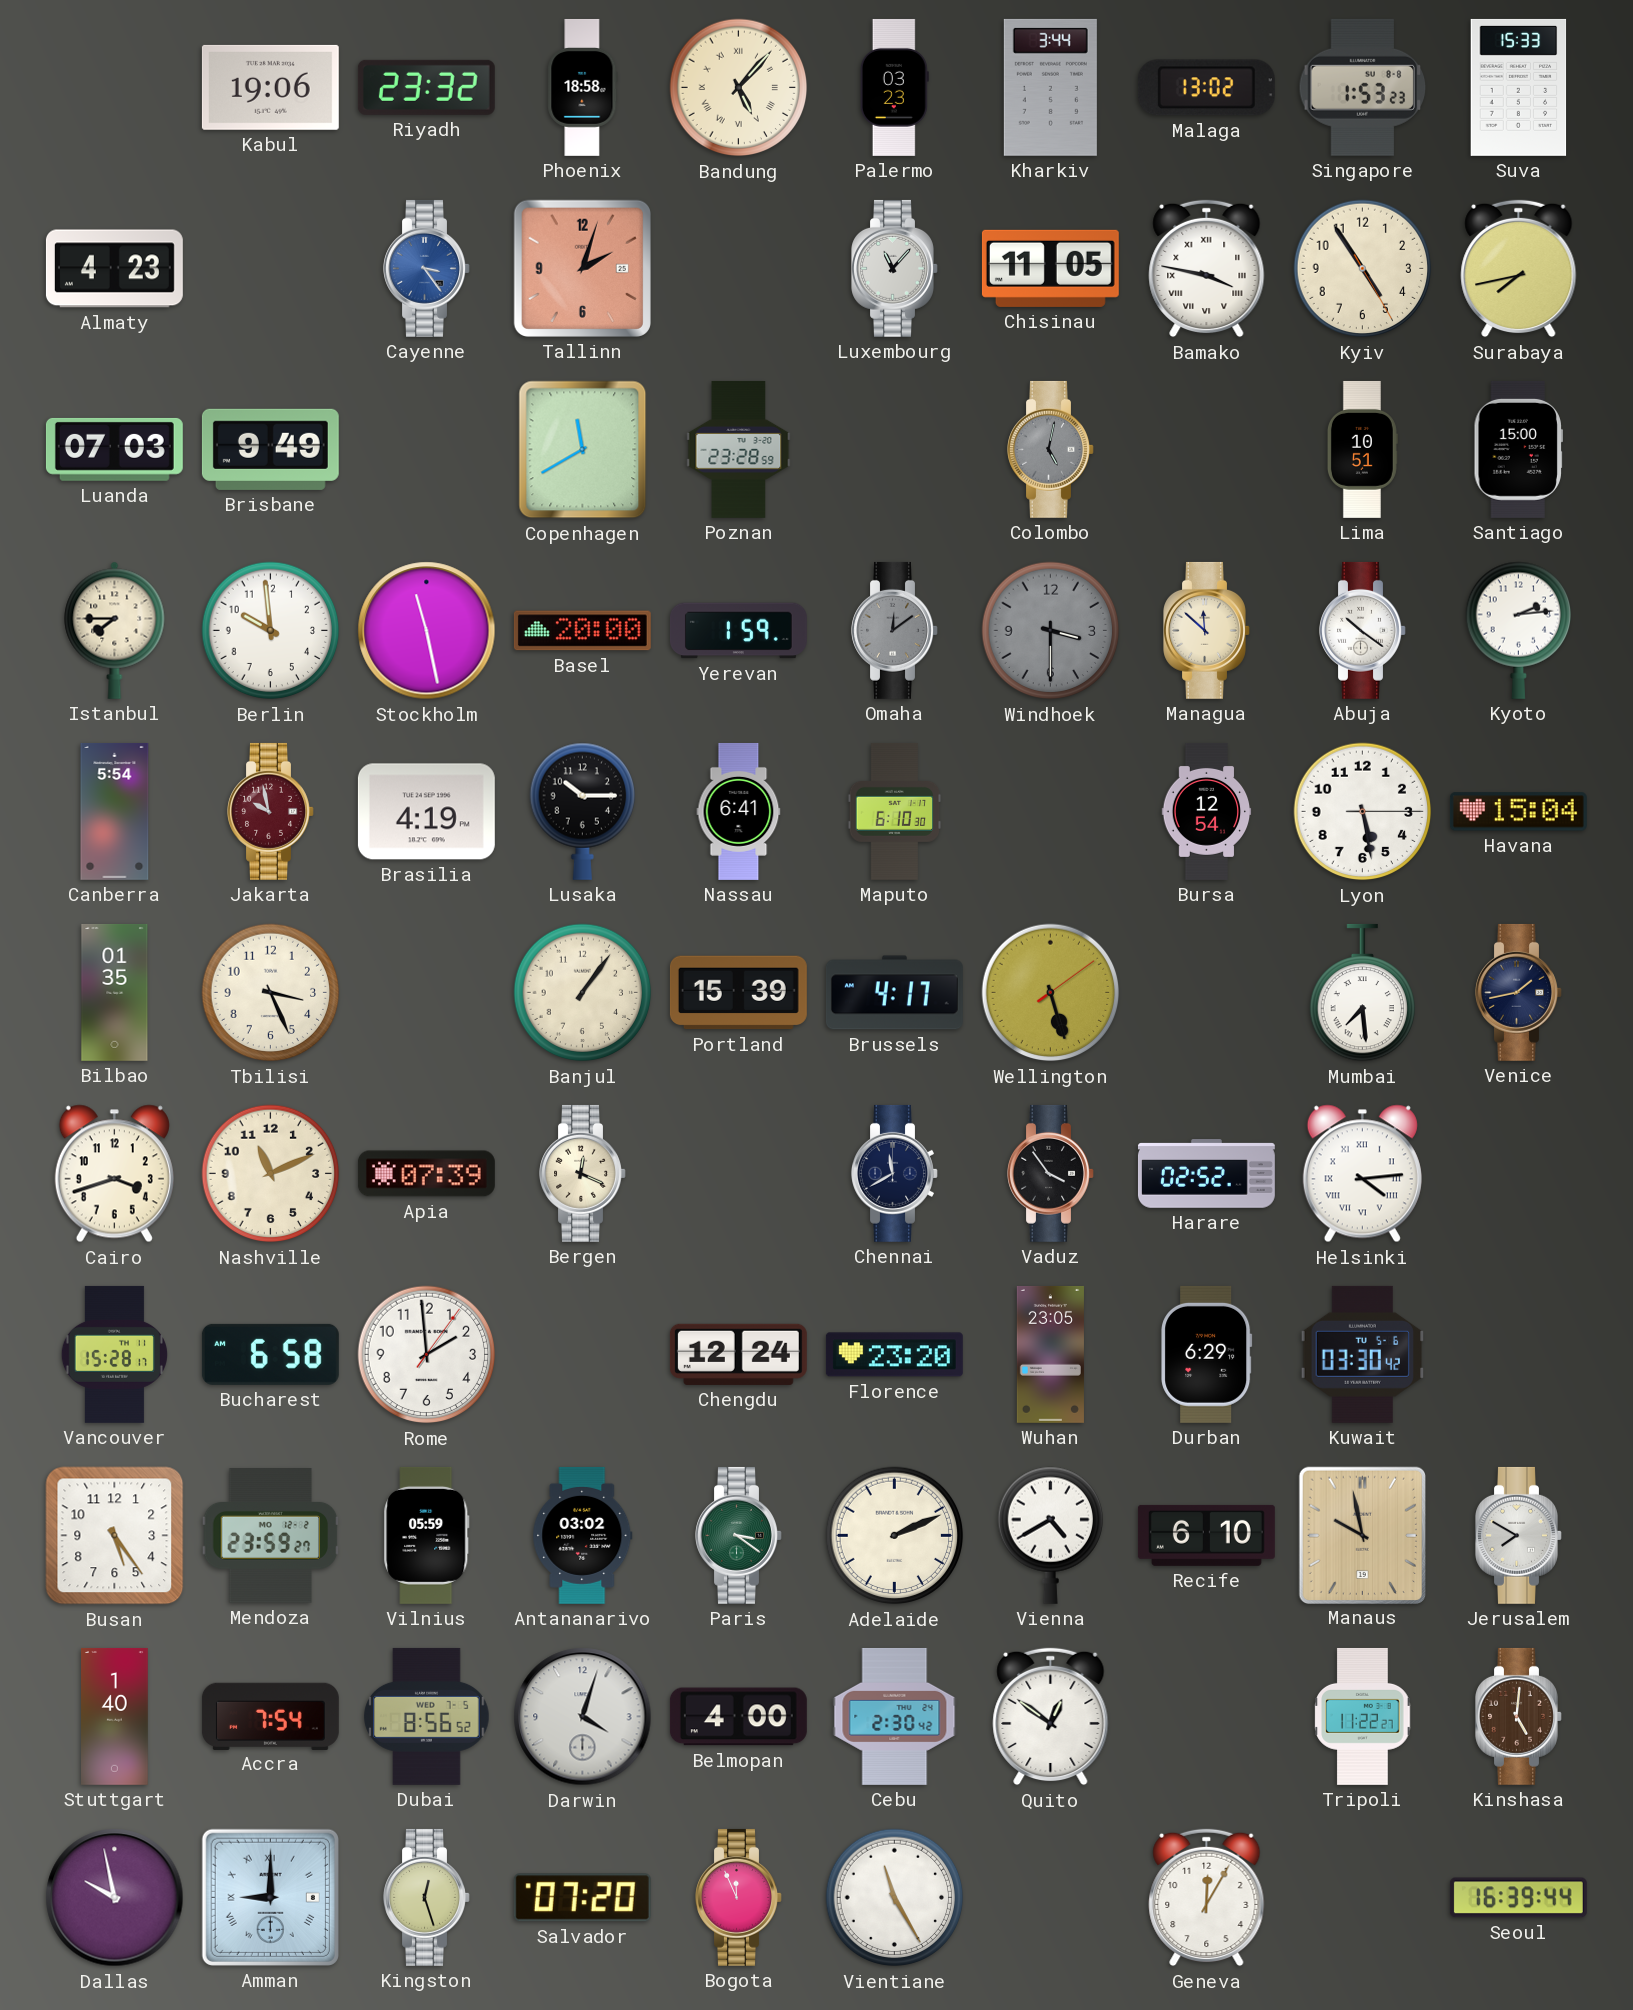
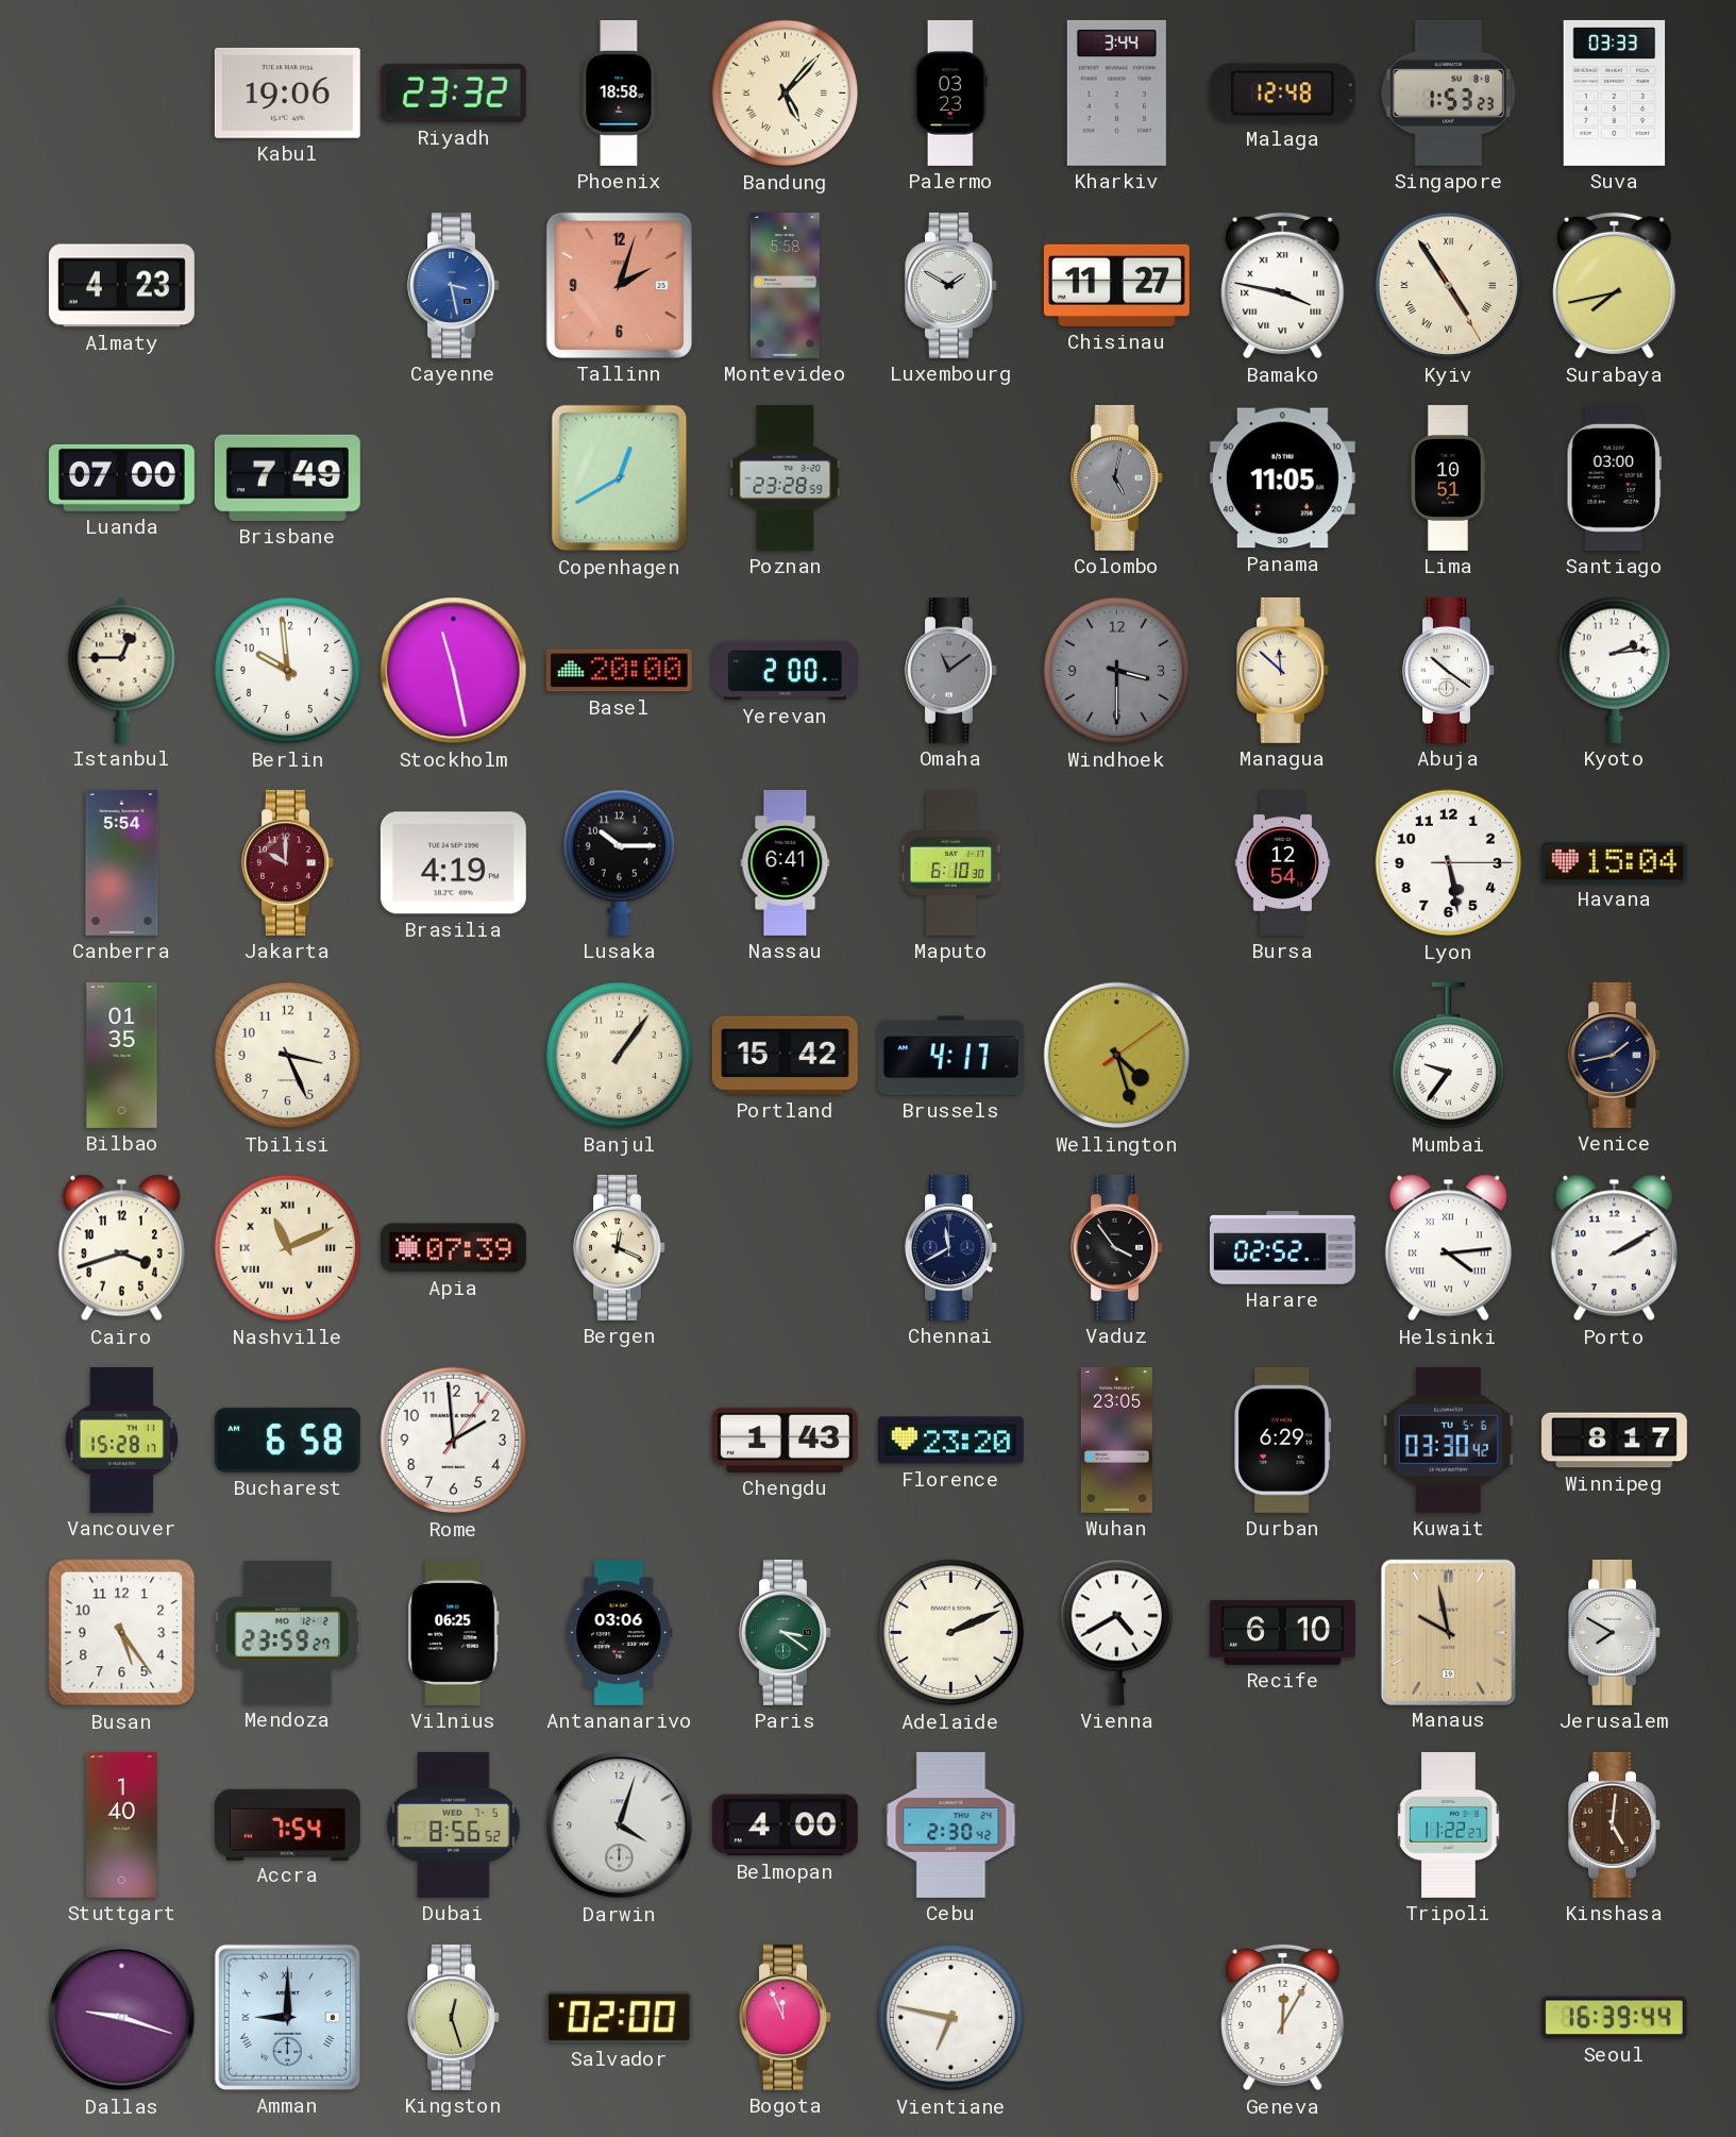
Malaga: 13:02 -> 12:48
Suva: 15:33 -> 03:33
Cayenne: 3:24 -> 3:28
Montevideo: none -> 5:58
Luxembourg: 11:07 -> 1:50
Chisinau: 11:05 -> 11:27
Kyiv numerals: Arabic -> Roman
Luanda: 07:03 -> 07:00
Brisbane: 9:49 -> 7:49
Copenhagen: 11:40 -> 12:40
Panama: none -> 11:05
Santiago: 15:00 -> 03:00
Istanbul: 7:45 -> 12:45
Yerevan: 1:59 -> 2:00
Omaha: 12:09 -> 11:09
Jakarta: 9:58 -> 10:00
Portland: 15:39 -> 15:42
Wellington: 5:27 -> 4:27
Mumbai: 7:29 -> 9:36
Nashville numerals: Arabic -> Roman
Porto: none -> 2:10
Chengdu: 12:24 -> 1:43
Winnipeg: none -> 8:17
Vilnius: 05:59 -> 06:25
Antananarivo: 03:02 -> 03:06
Quito: 12:51 -> none
Dallas: 9:58 -> 9:18
Salvador: 07:20 -> 02:00
Vientiane: 11:25 -> 6:47
